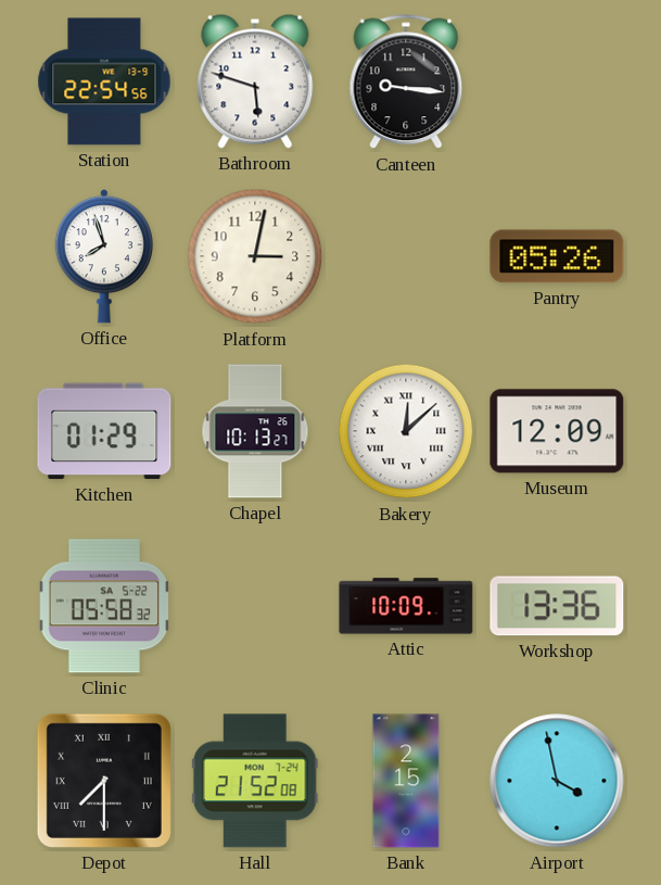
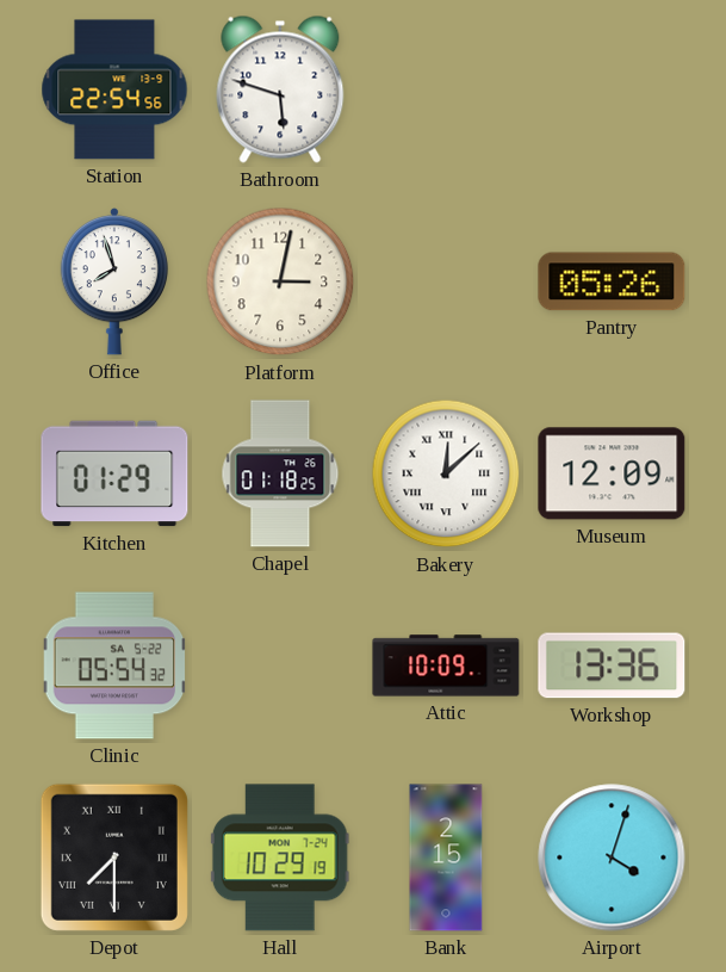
Canteen: 9:16 -> none
Chapel: 10:13 -> 01:18
Clinic: 05:58 -> 05:54
Hall: 21:52 -> 10:29
Airport: 3:58 -> 4:03
